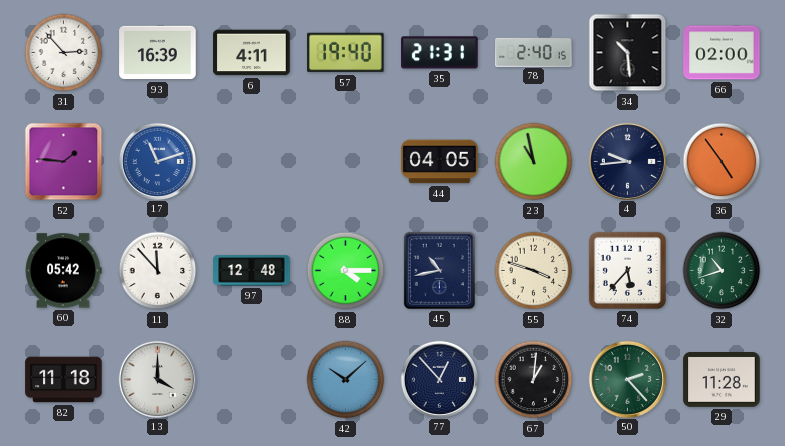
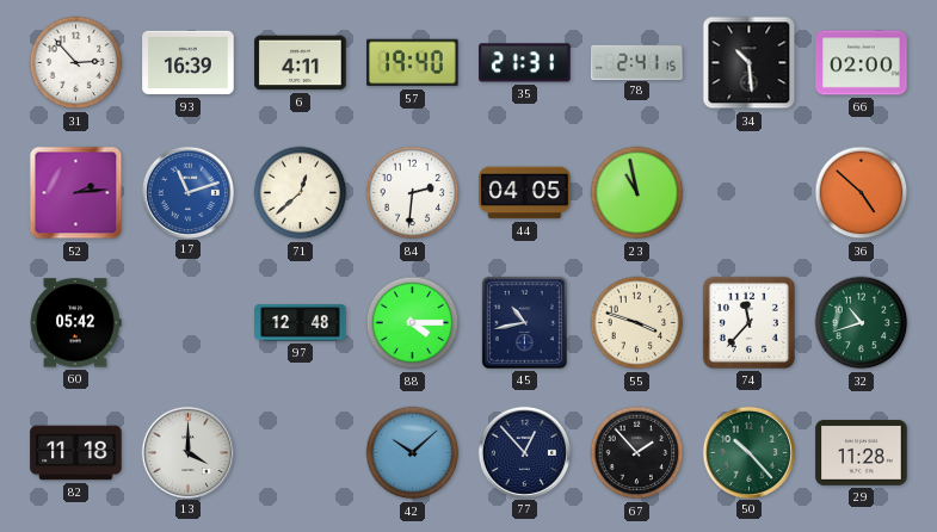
78: 2:40 -> 2:41
52: 1:46 -> 2:14
71: none -> 12:38
84: none -> 2:31
4: 9:44 -> none
36: 4:54 -> 4:52
11: 11:53 -> none
74: 5:37 -> 11:37
67: 1:01 -> 1:53
50: 2:23 -> 10:23
